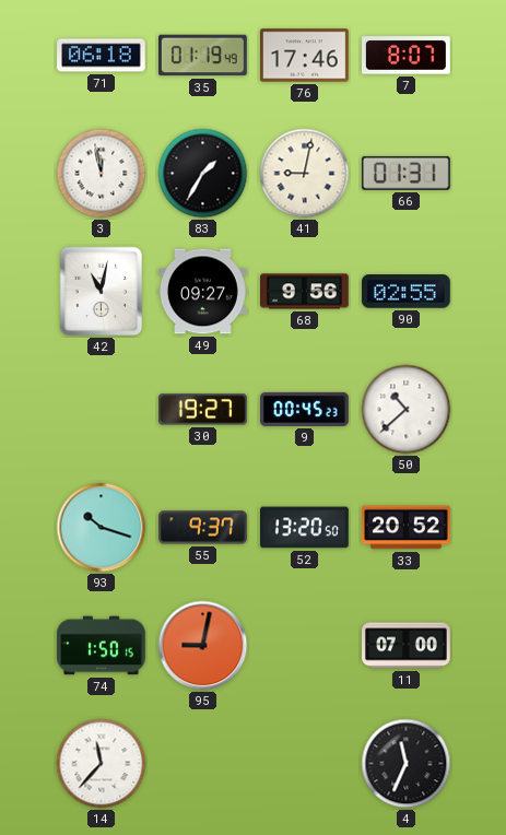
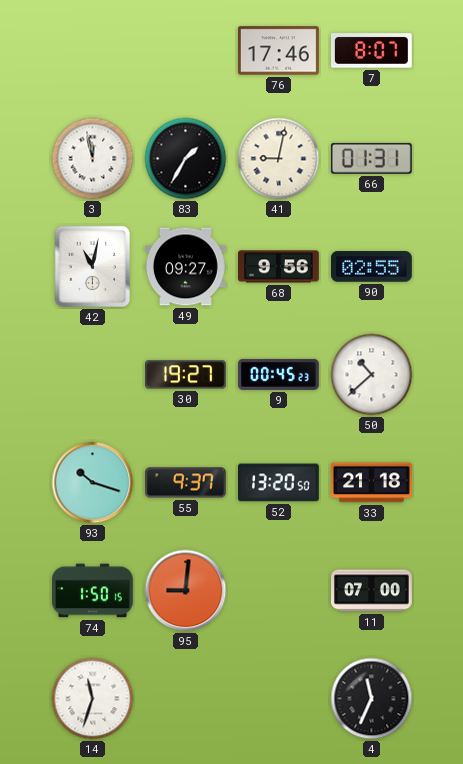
71: 06:18 -> none
35: 01:19 -> none
33: 20:52 -> 21:18
95: 9:02 -> 9:01
14: 11:37 -> 11:33
